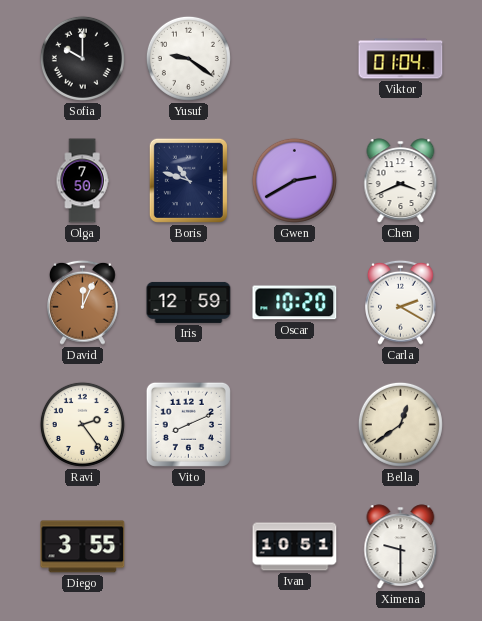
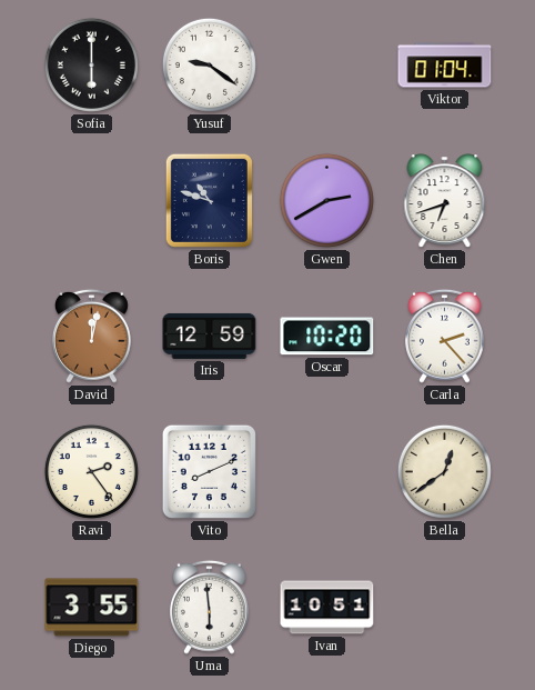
Sofia: 10:00 -> 6:00
Olga: 7:50 -> none
Chen: 3:41 -> 6:42
David: 12:04 -> 12:02
Carla: 2:20 -> 2:23
Uma: none -> 5:59
Ximena: 9:30 -> none
